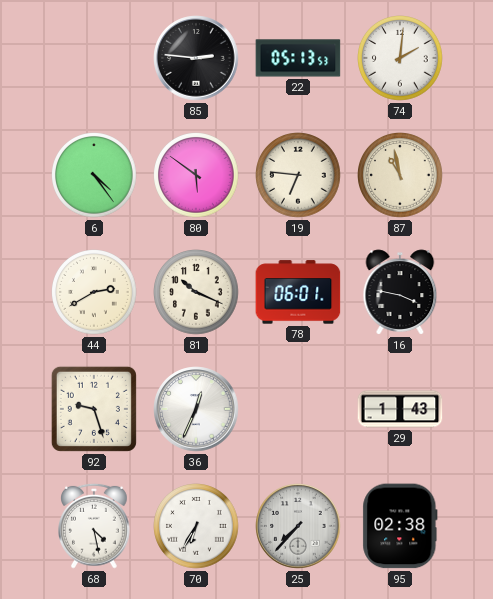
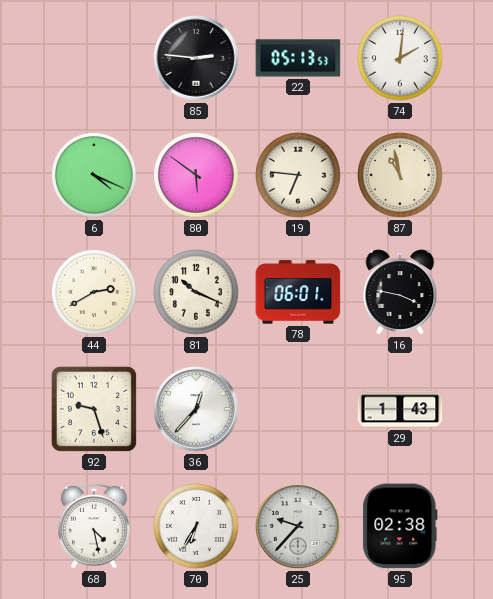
6: 4:24 -> 4:19
36: 12:34 -> 12:37
25: 7:37 -> 9:37
